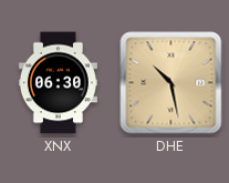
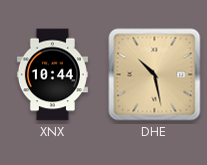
XNX: 06:30 -> 10:44
